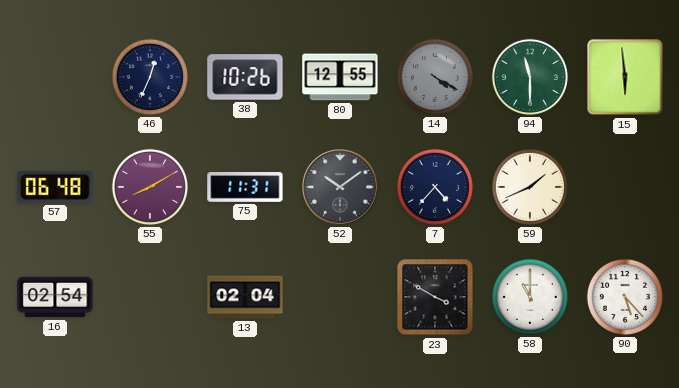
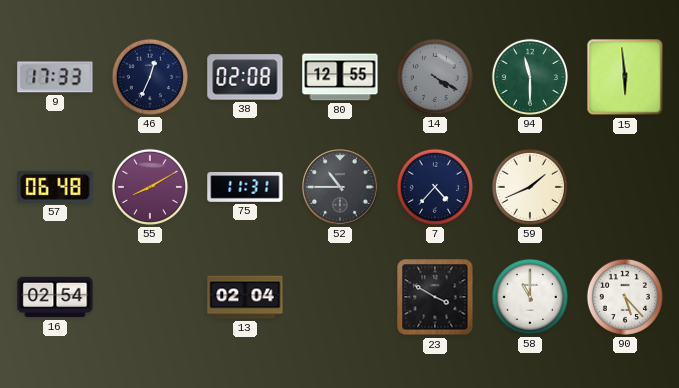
9: none -> 17:33
38: 10:26 -> 02:08
52: 10:09 -> 10:45
